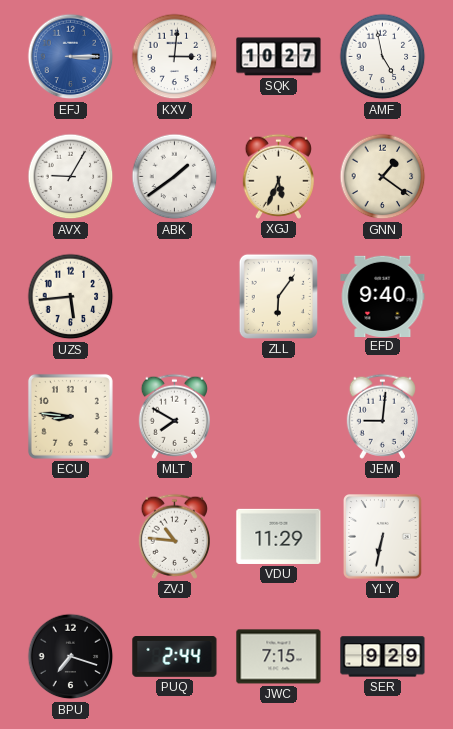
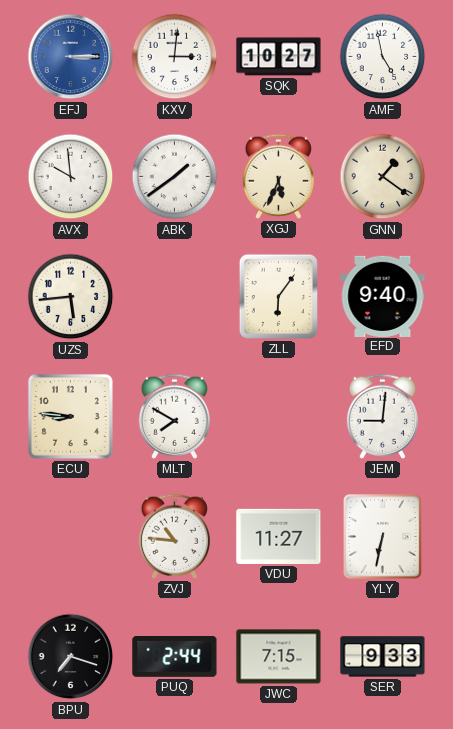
AVX: 9:05 -> 9:59
VDU: 11:29 -> 11:27
SER: 9:29 -> 9:33
